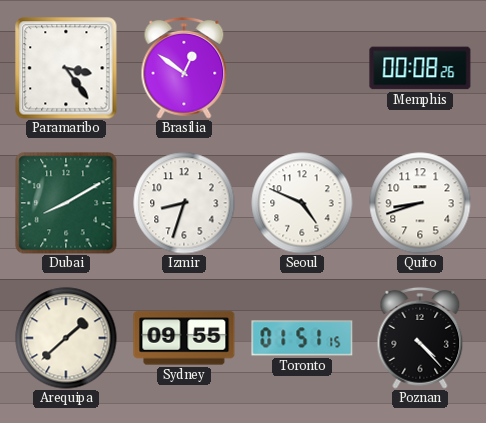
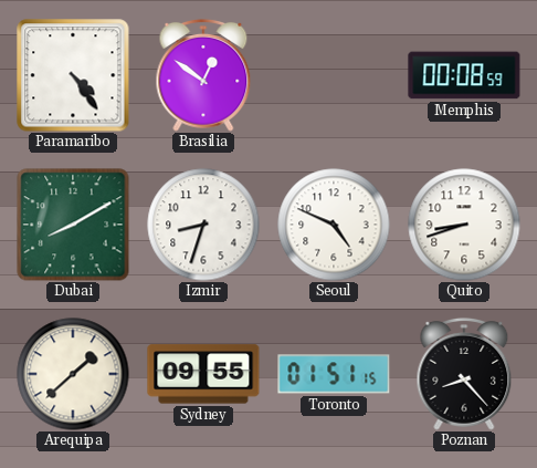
Paramaribo: 3:24 -> 4:24
Memphis: 00:08:26 -> 00:08:59
Poznan: 4:23 -> 8:23
